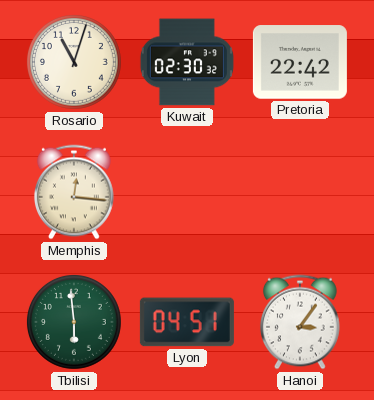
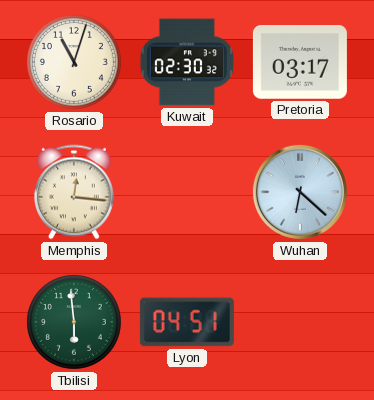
Pretoria: 22:42 -> 03:17
Wuhan: none -> 6:22
Hanoi: 3:06 -> none
